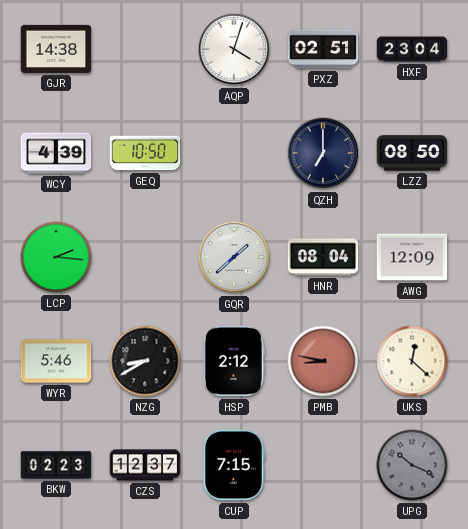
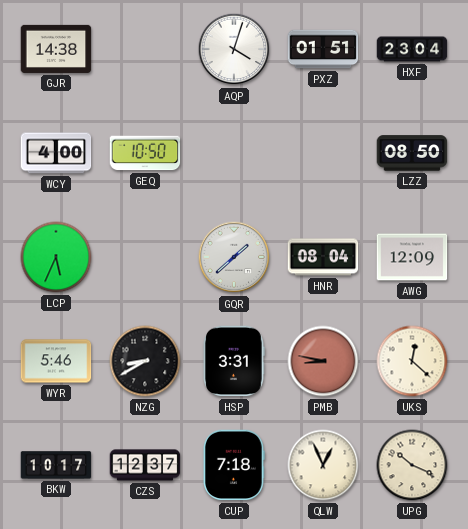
PXZ: 02:51 -> 01:51
WCY: 4:39 -> 4:00
QZH: 7:00 -> none
LCP: 2:16 -> 5:34
HSP: 2:12 -> 3:31
BKW: 02:23 -> 10:17
CUP: 7:15 -> 7:18
QLW: none -> 12:56
UPG dial: grey -> cream
